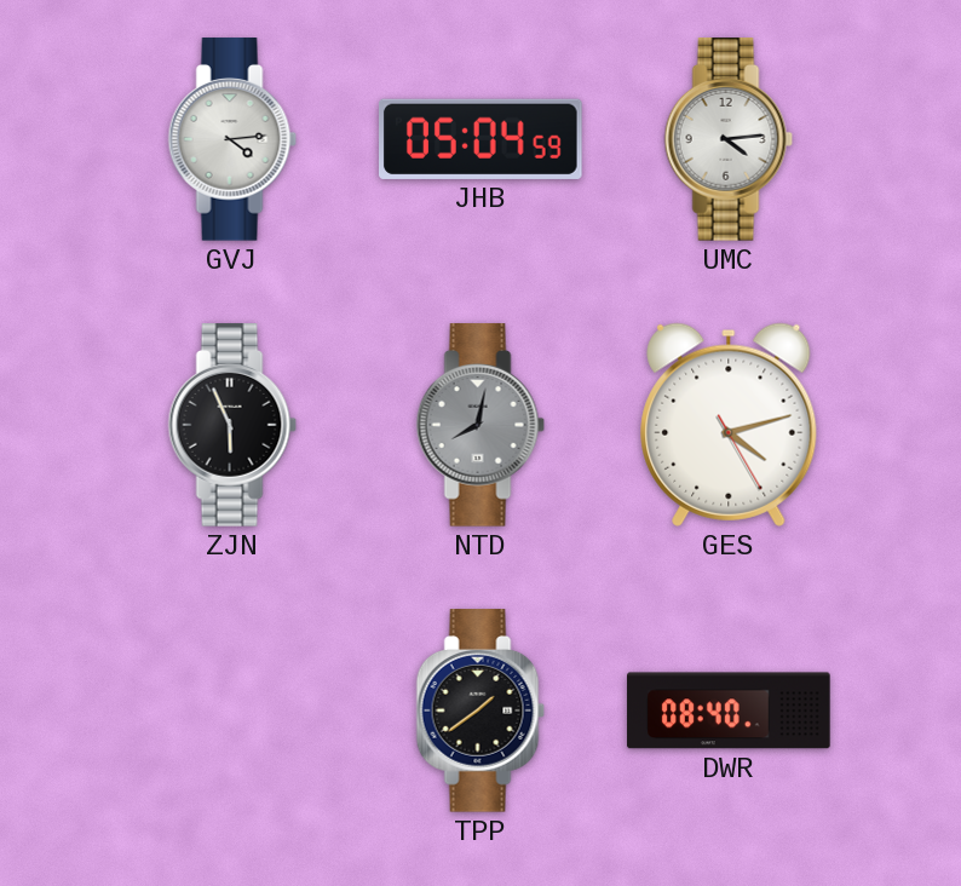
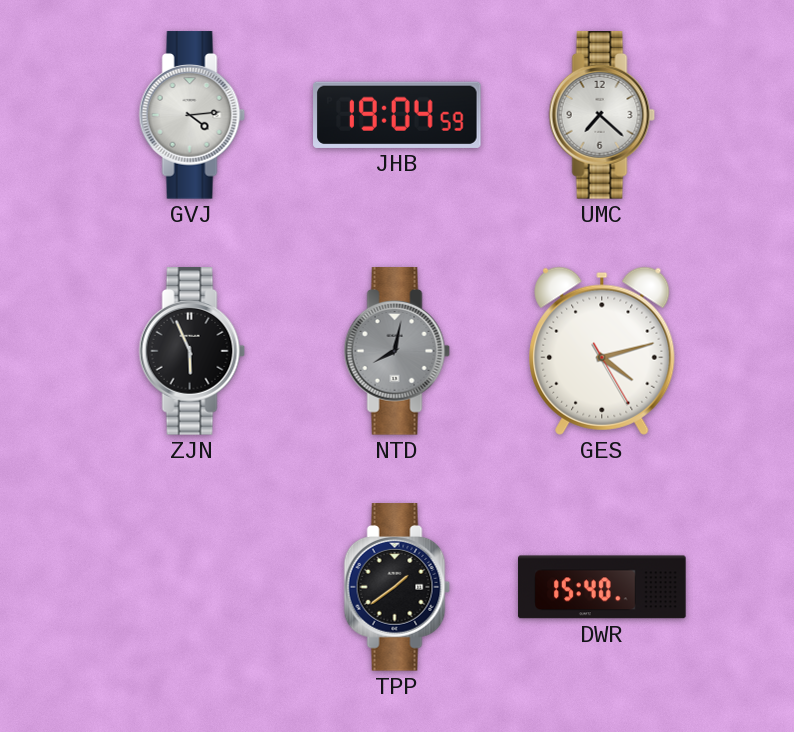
JHB: 05:04 -> 19:04
UMC: 4:14 -> 7:22
DWR: 08:40 -> 15:40
